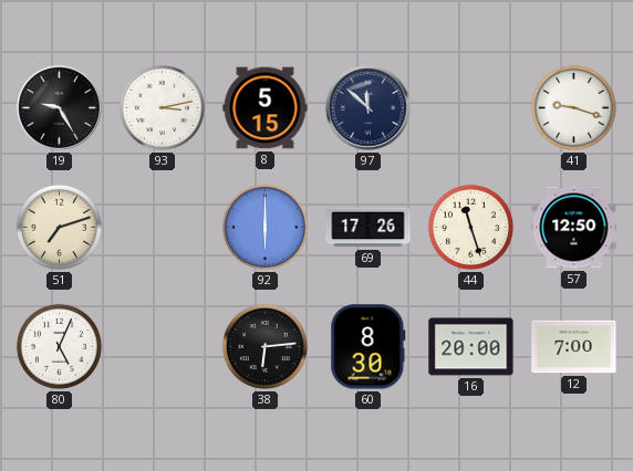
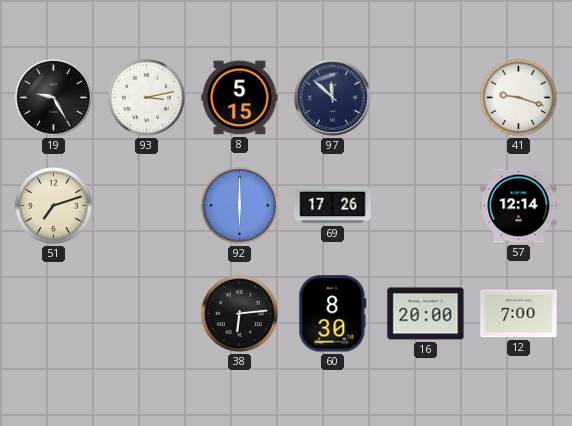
44: 11:27 -> none
57: 12:50 -> 12:14
80: 5:04 -> none
